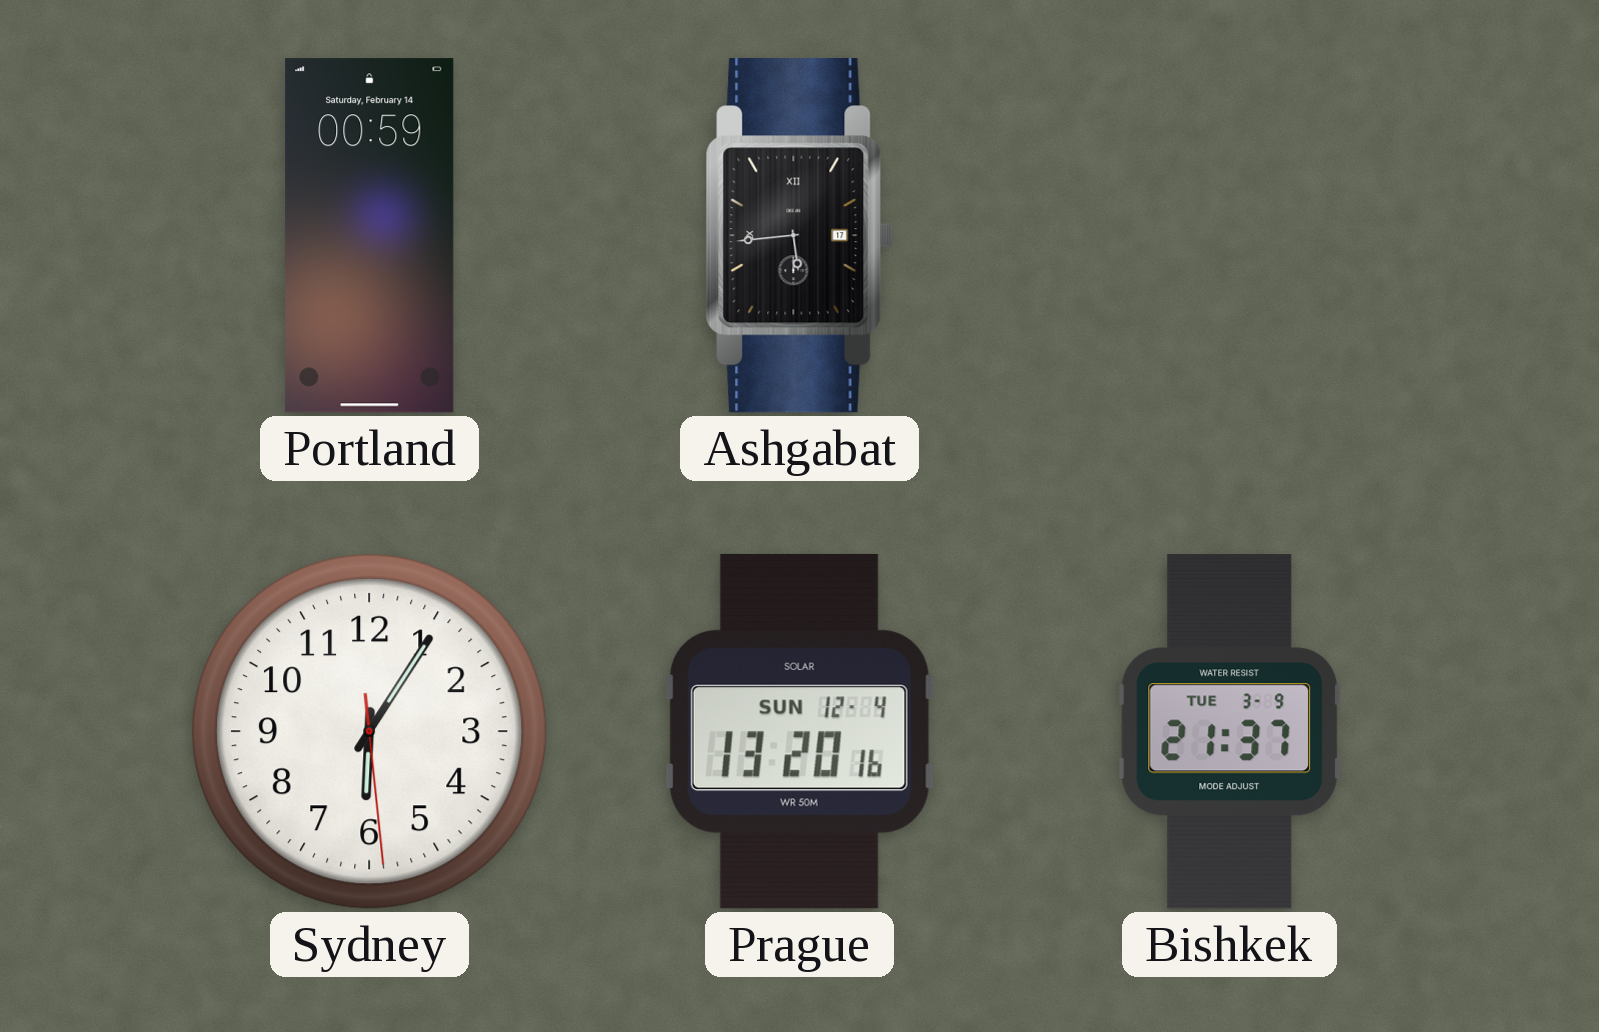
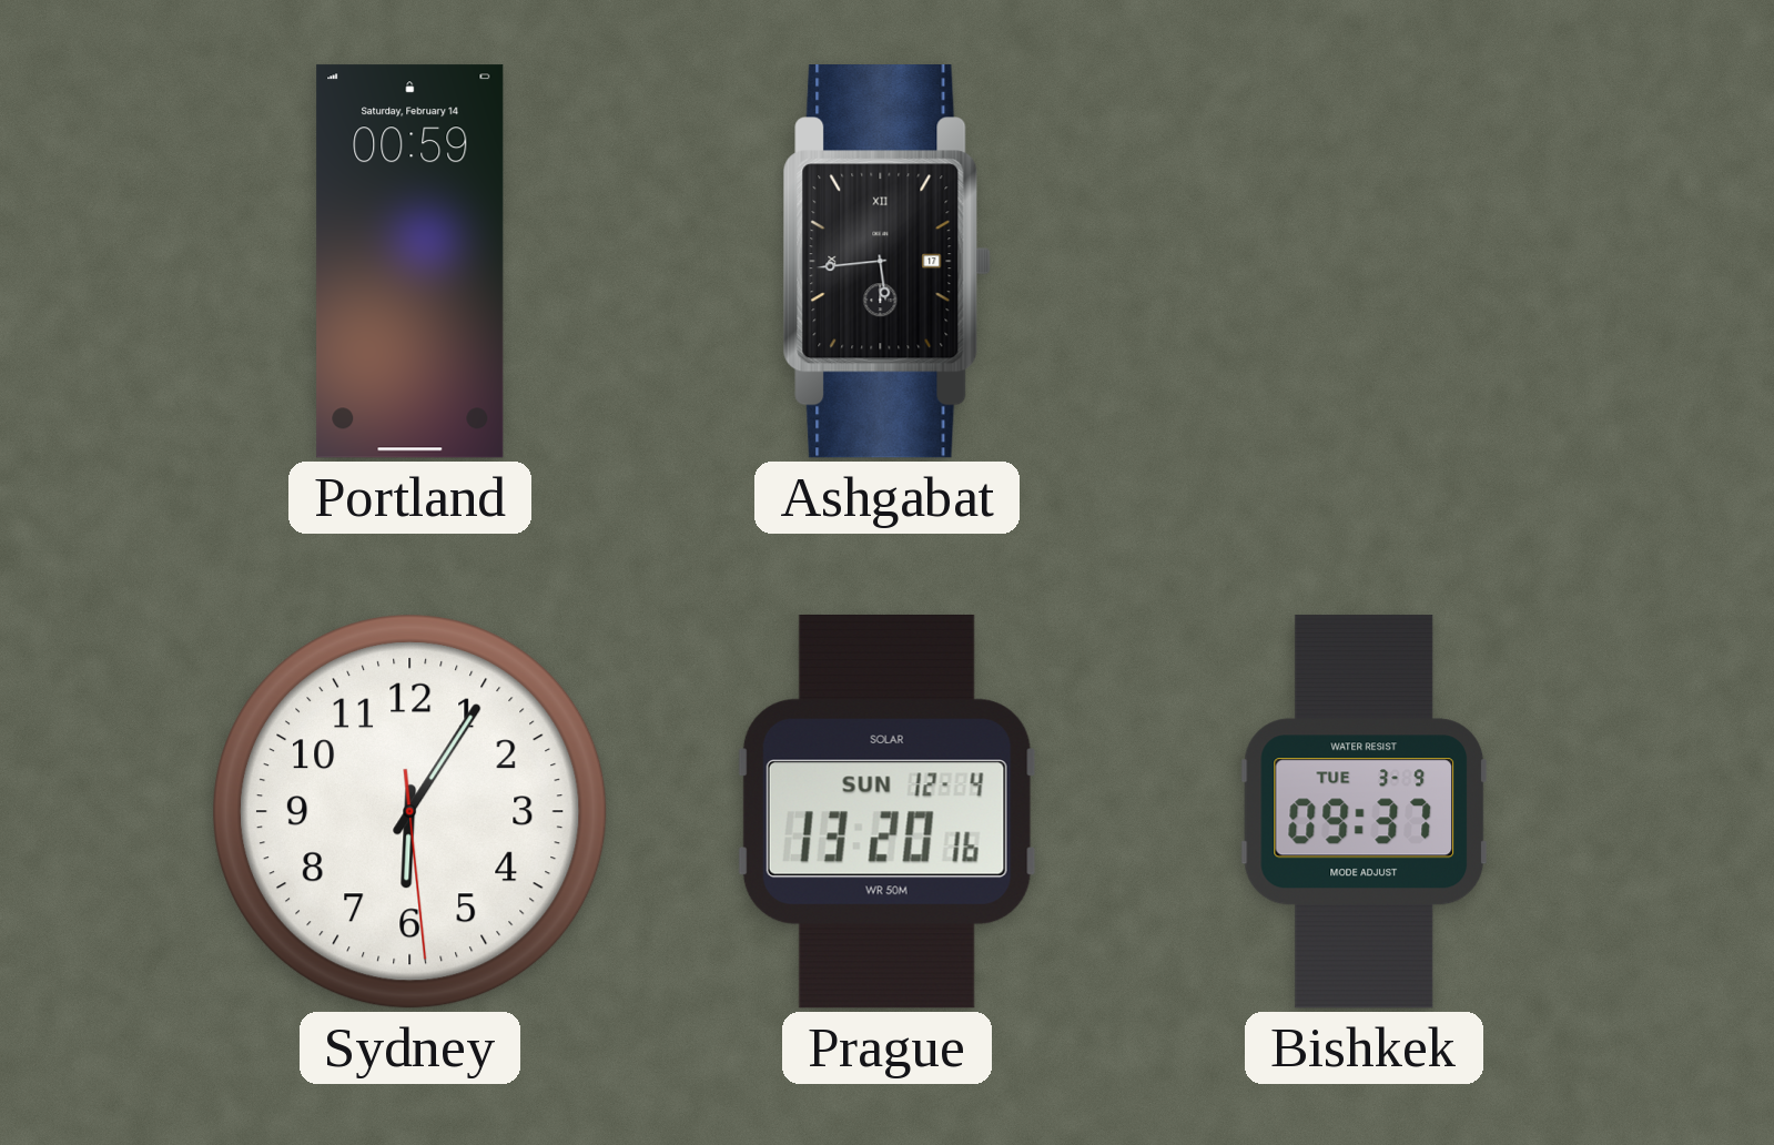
Bishkek: 21:37 -> 09:37
